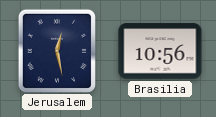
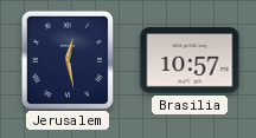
Brasilia: 10:56 -> 10:57
